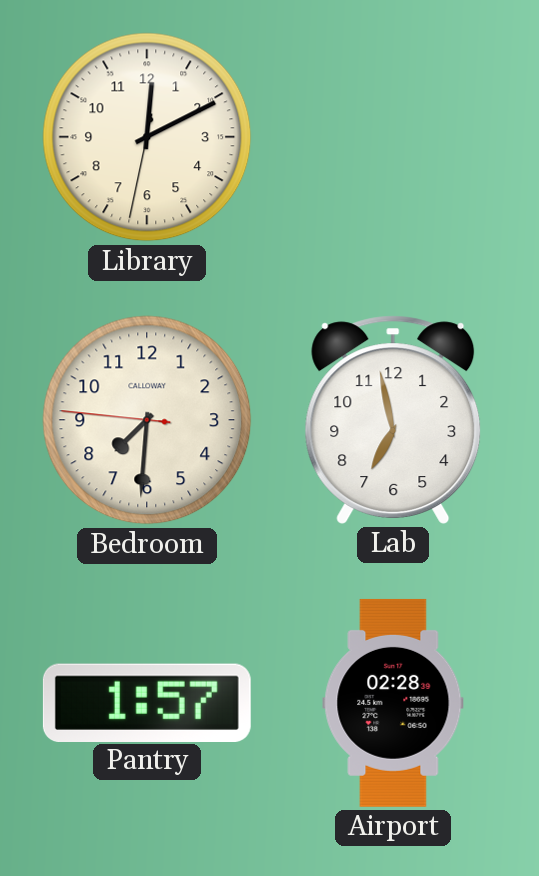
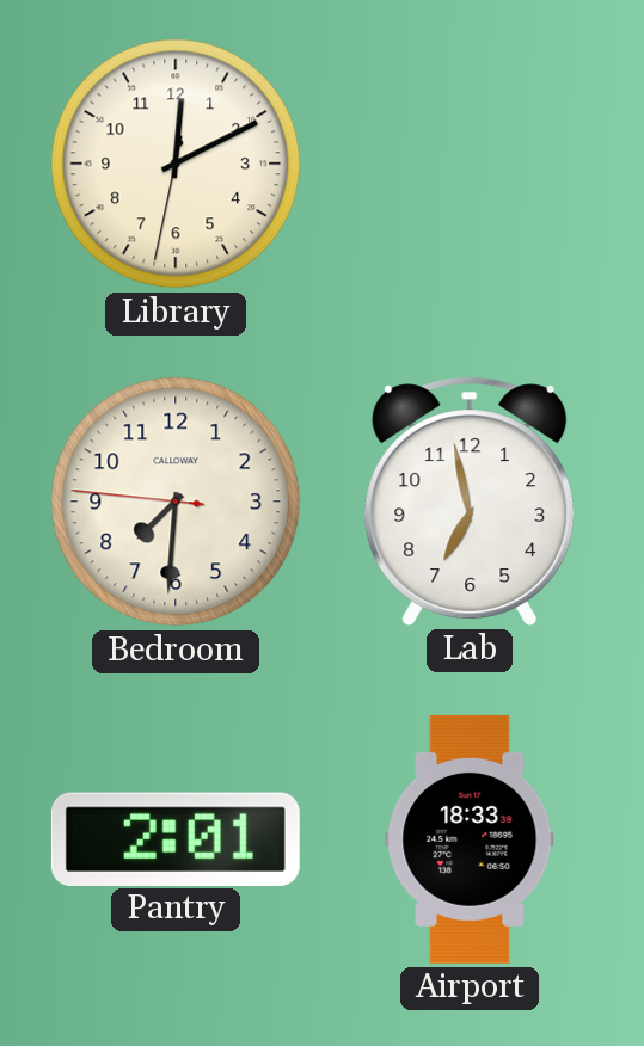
Pantry: 1:57 -> 2:01
Airport: 02:28 -> 18:33
